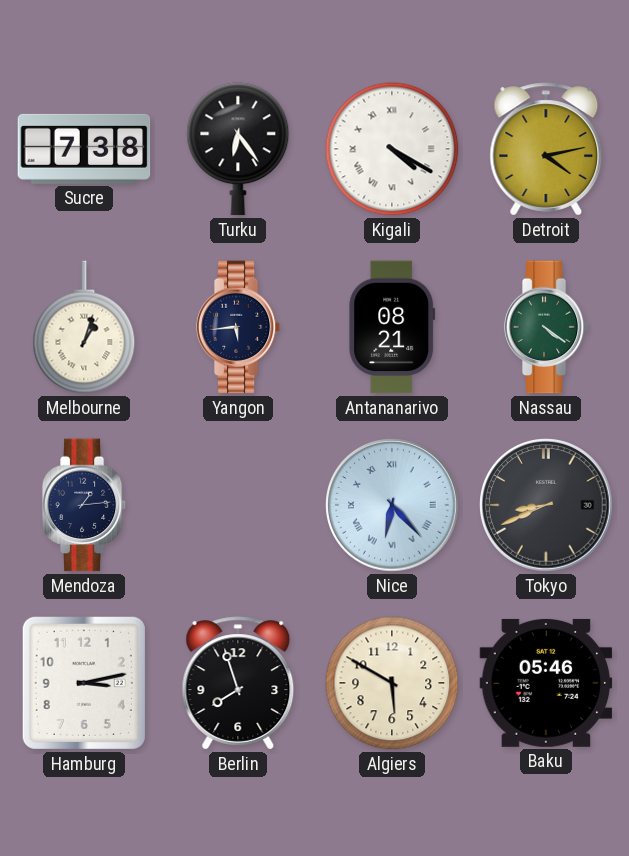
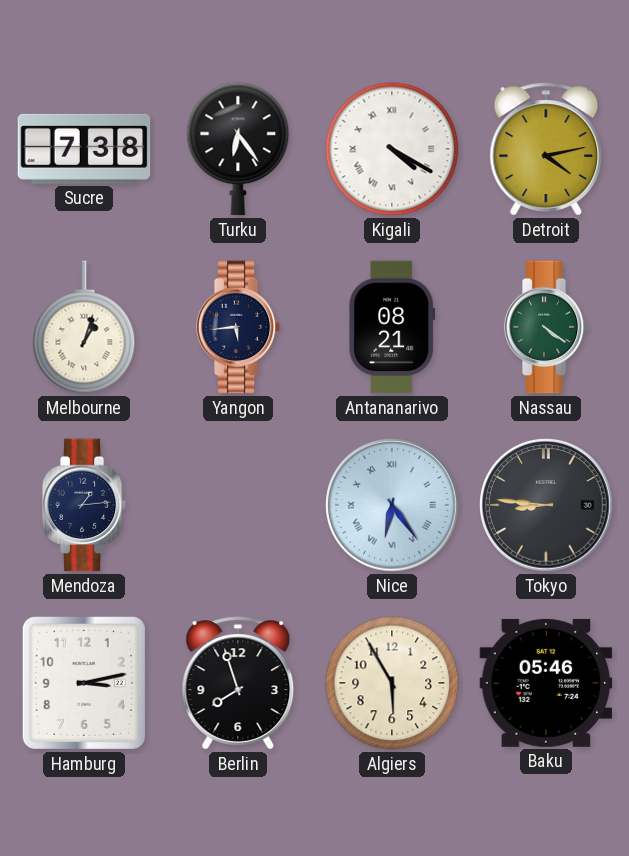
Nice: 6:23 -> 6:24
Tokyo: 8:41 -> 8:46
Algiers: 5:50 -> 5:55
